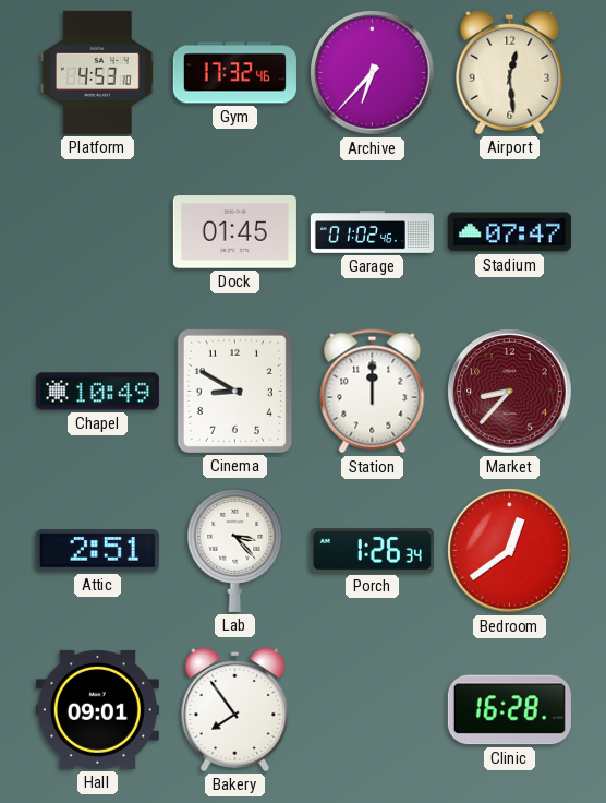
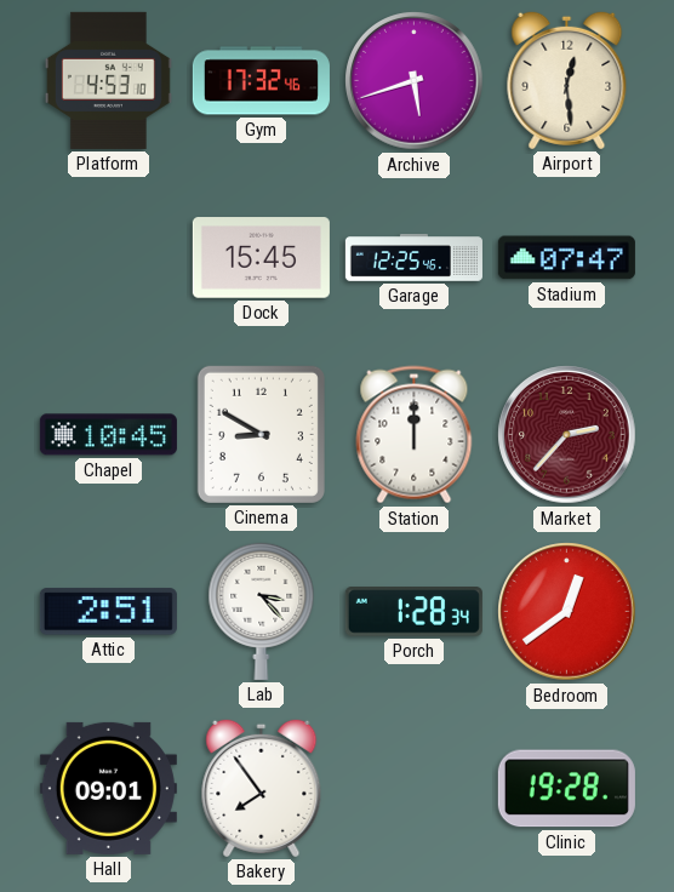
Archive: 6:37 -> 5:42
Dock: 01:45 -> 15:45
Garage: 01:02 -> 12:25
Chapel: 10:49 -> 10:45
Market: 8:37 -> 2:37
Porch: 1:26 -> 1:28
Clinic: 16:28 -> 19:28
